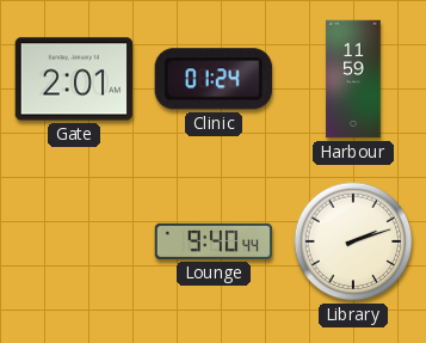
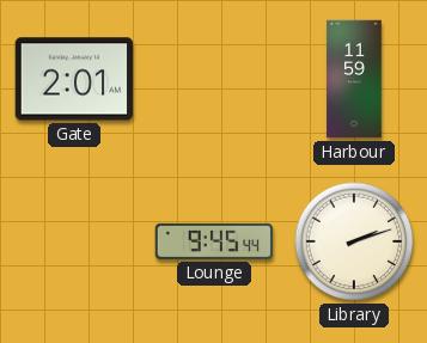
Clinic: 01:24 -> none
Lounge: 9:40 -> 9:45
